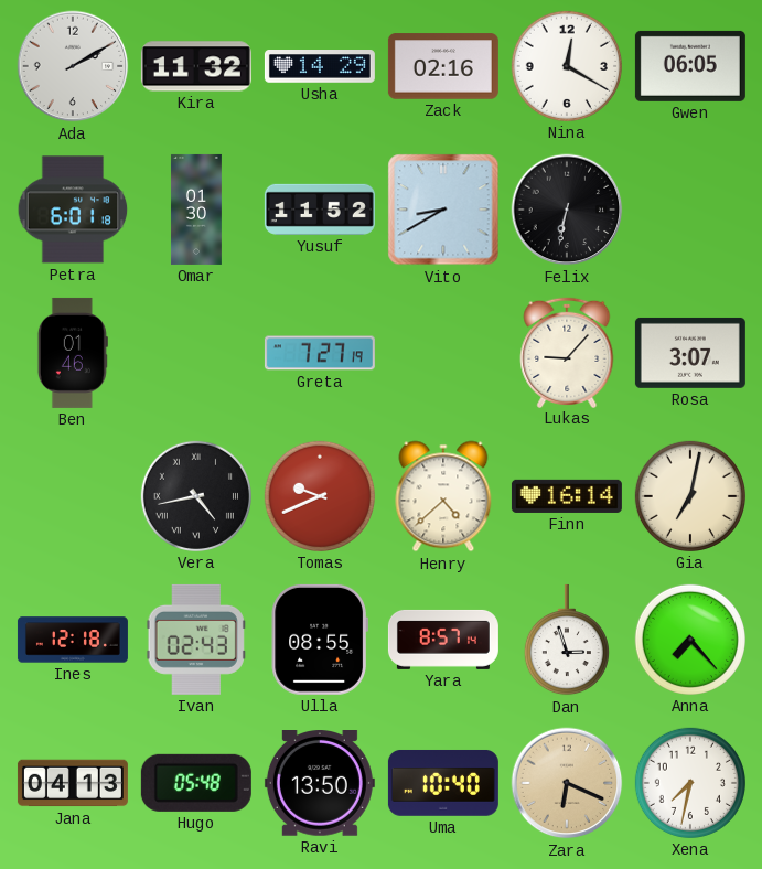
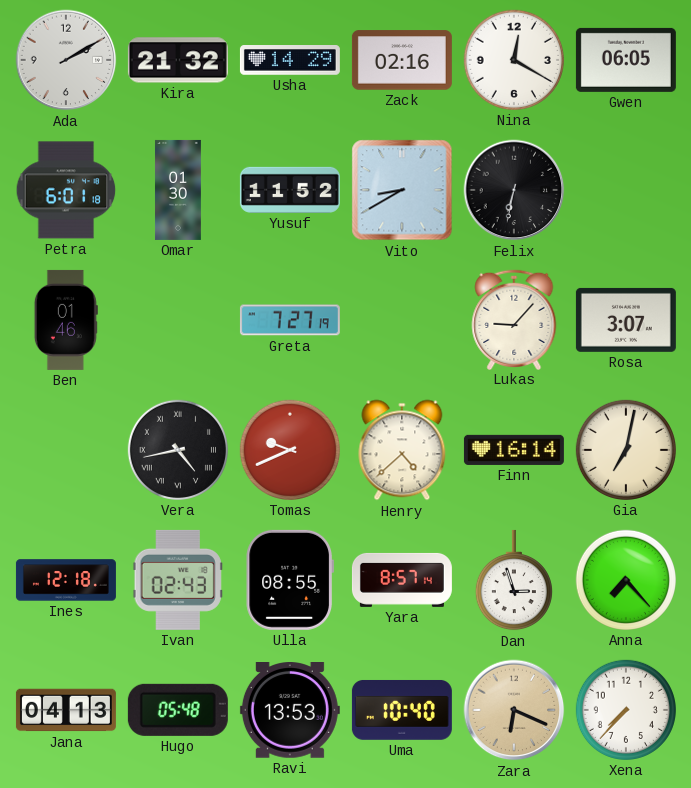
Kira: 11:32 -> 21:32
Ravi: 13:50 -> 13:53
Xena: 7:32 -> 7:37
